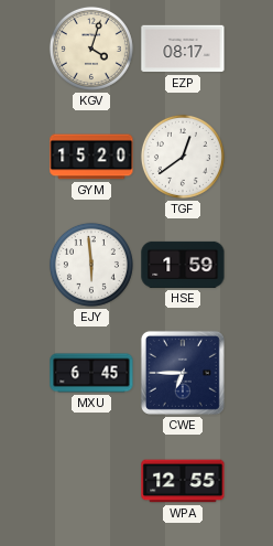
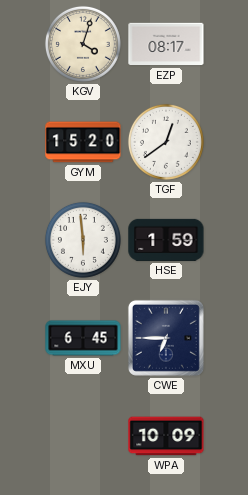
WPA: 12:55 -> 10:09
